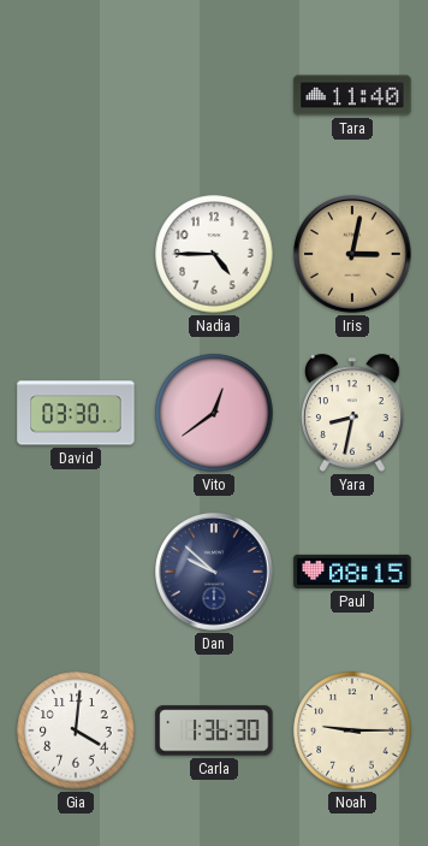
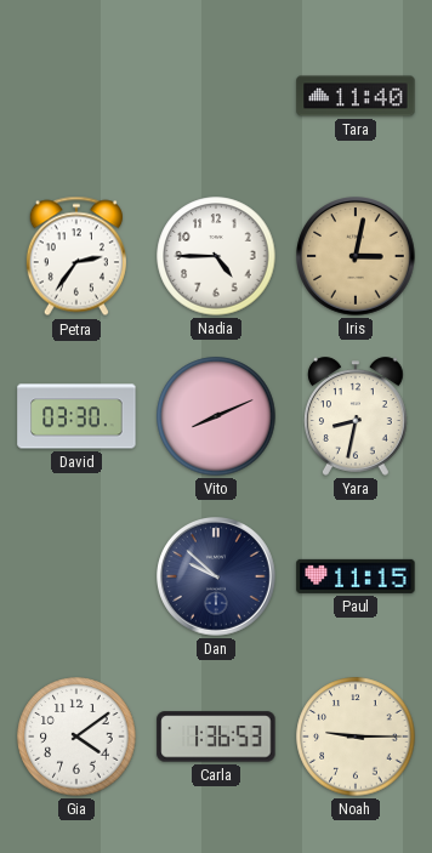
Petra: none -> 2:36
Vito: 12:39 -> 8:11
Paul: 08:15 -> 11:15
Gia: 4:01 -> 4:09
Carla: 1:36:30 -> 1:36:53
